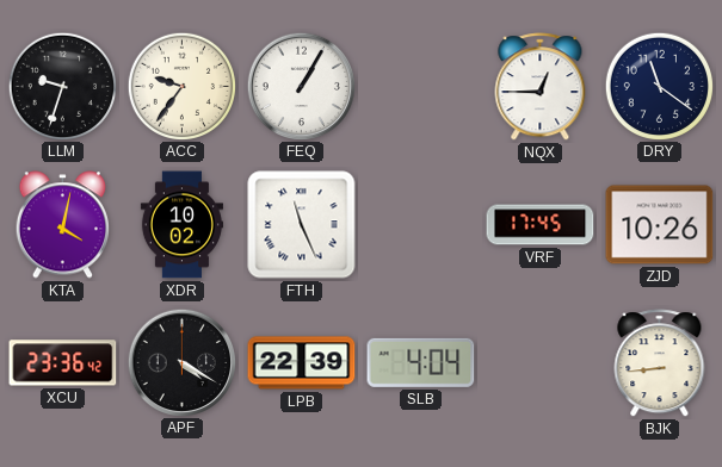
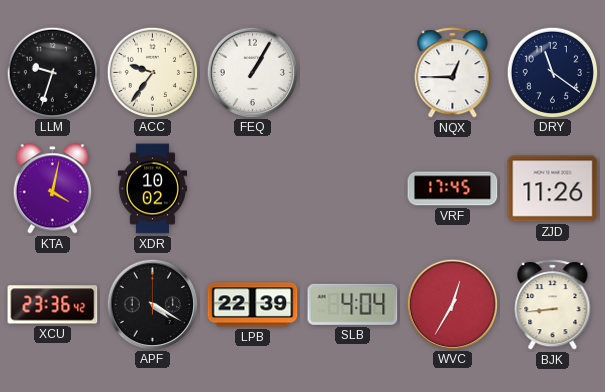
FTH: 11:26 -> none
ZJD: 10:26 -> 11:26
WVC: none -> 12:35
